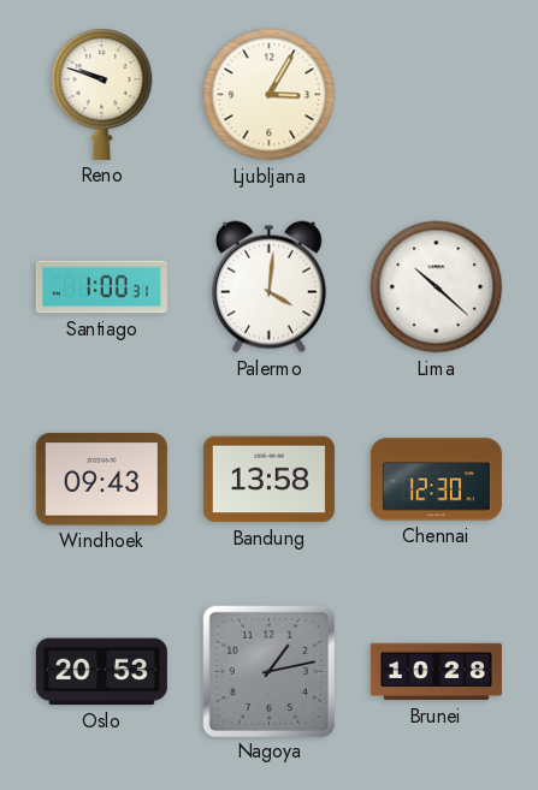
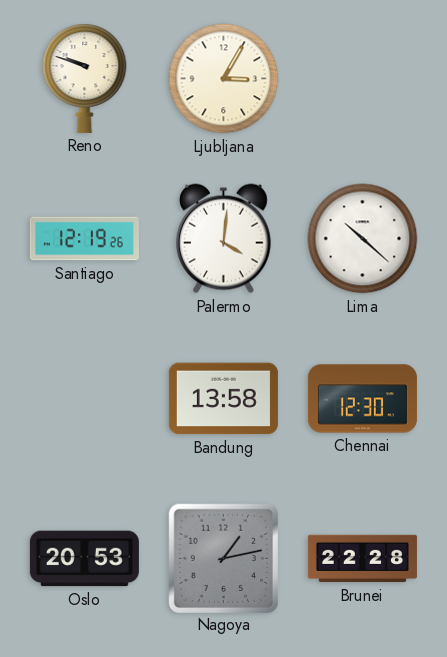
Santiago: 1:00 -> 12:19
Windhoek: 09:43 -> none
Brunei: 10:28 -> 22:28
